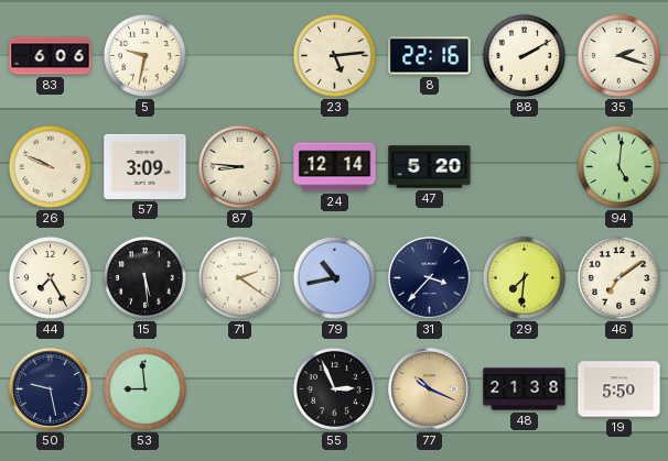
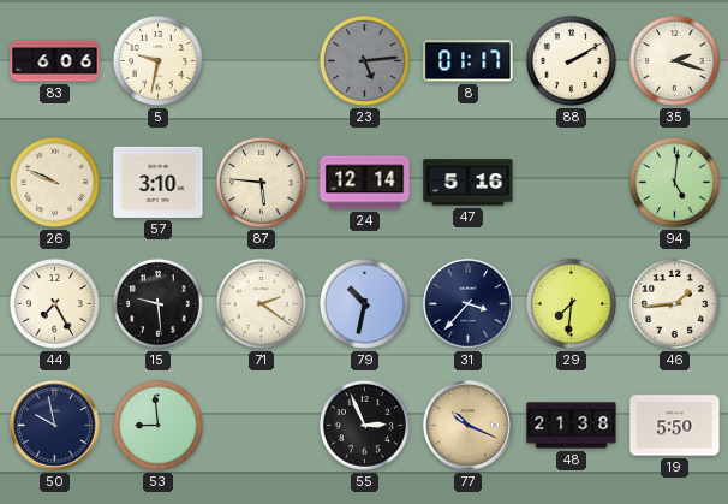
23 dial: cream -> grey
8: 22:16 -> 01:17
57: 3:09 -> 3:10
87: 8:46 -> 5:46
47: 5:20 -> 5:16
15: 5:29 -> 9:29
79: 10:43 -> 10:32
46: 7:09 -> 1:44
50: 9:28 -> 9:58
